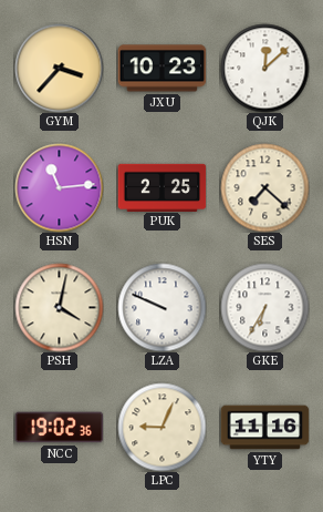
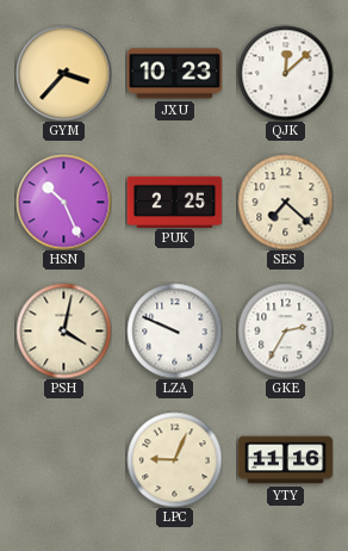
HSN: 11:14 -> 10:26
GKE: 6:35 -> 2:35
NCC: 19:02 -> none
